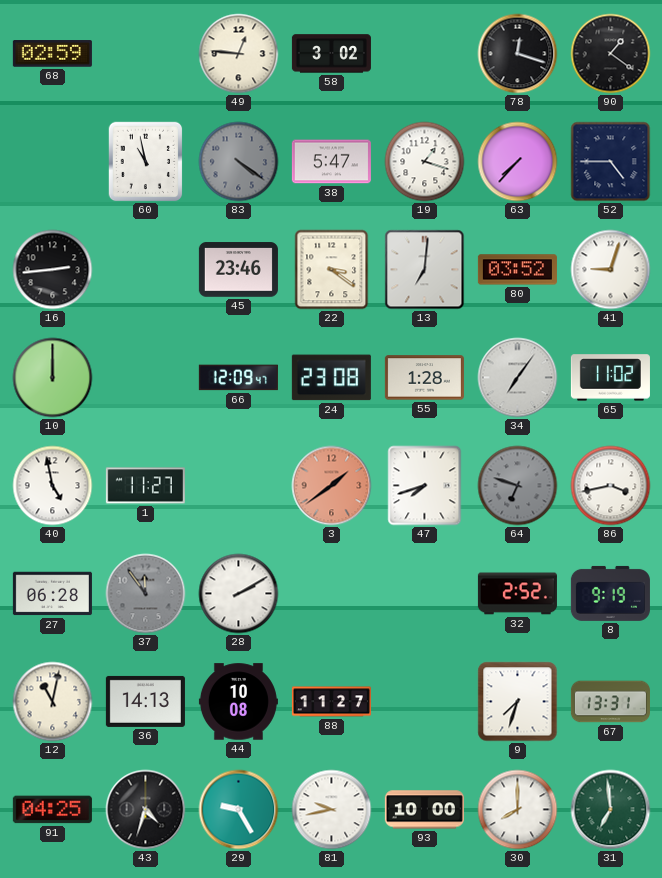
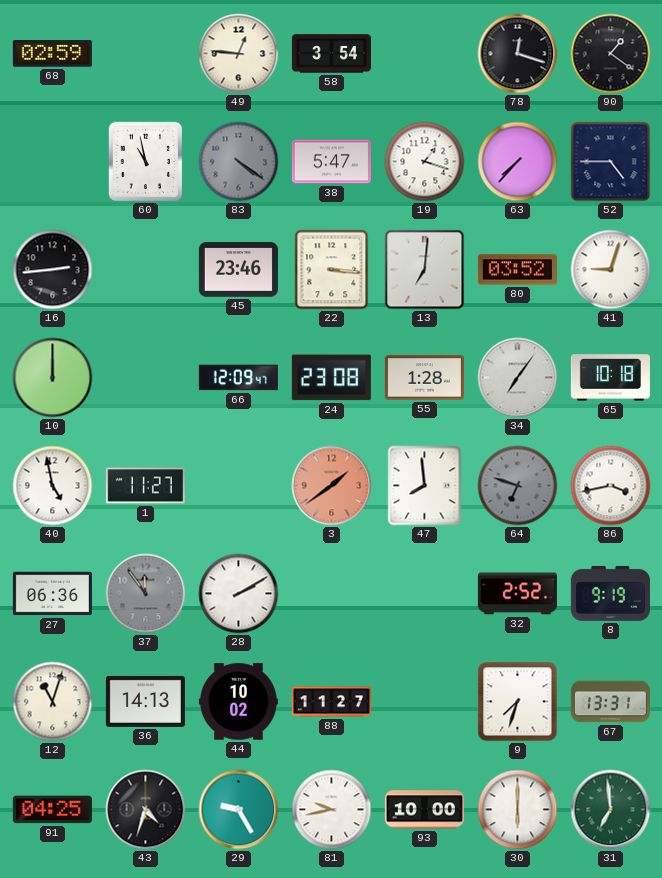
58: 3:02 -> 3:54
22: 3:21 -> 3:16
65: 11:02 -> 10:18
47: 7:42 -> 7:59
27: 06:28 -> 06:36
12: 11:02 -> 11:03
44: 10:08 -> 10:02
30: 8:00 -> 6:00
